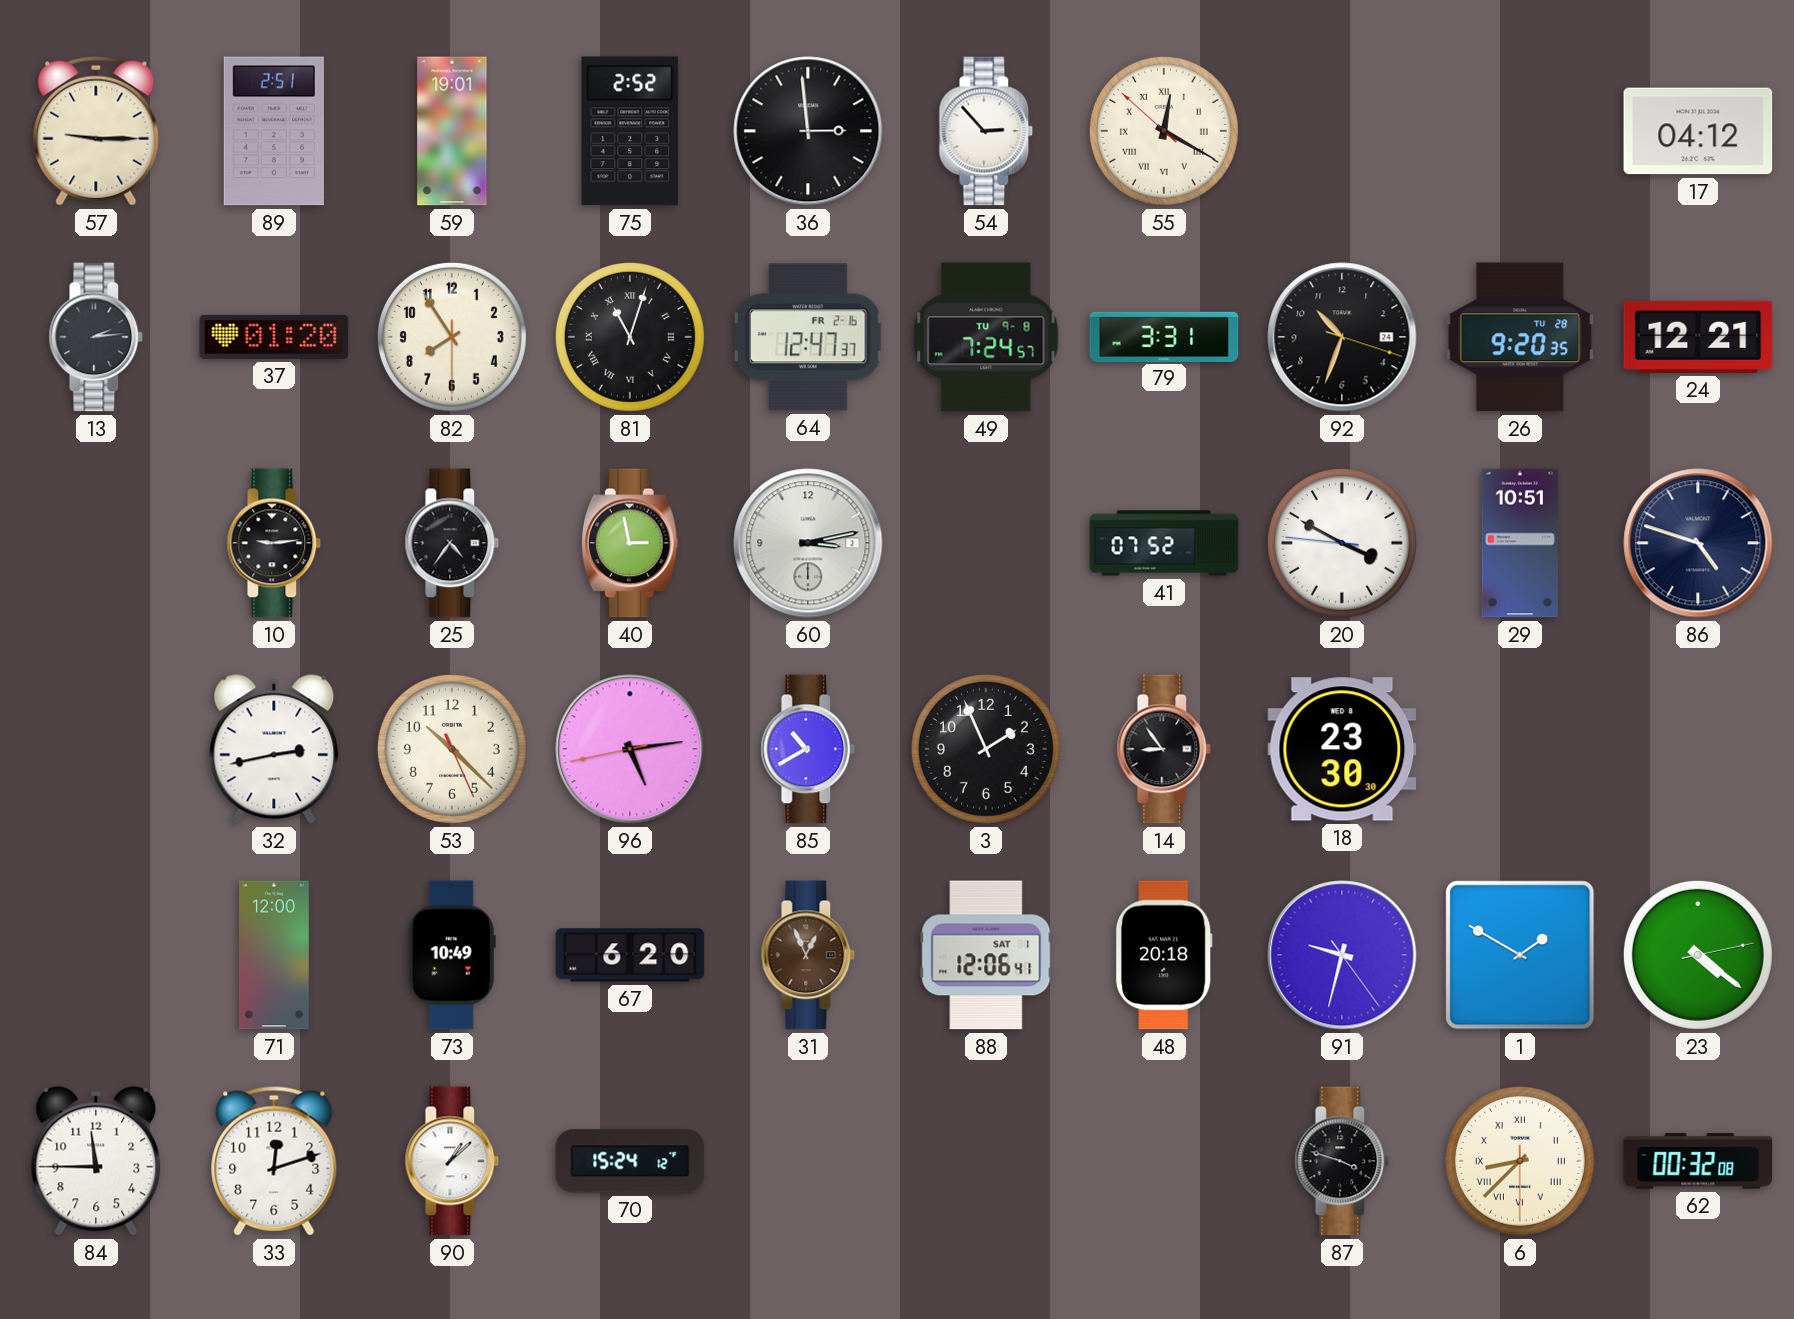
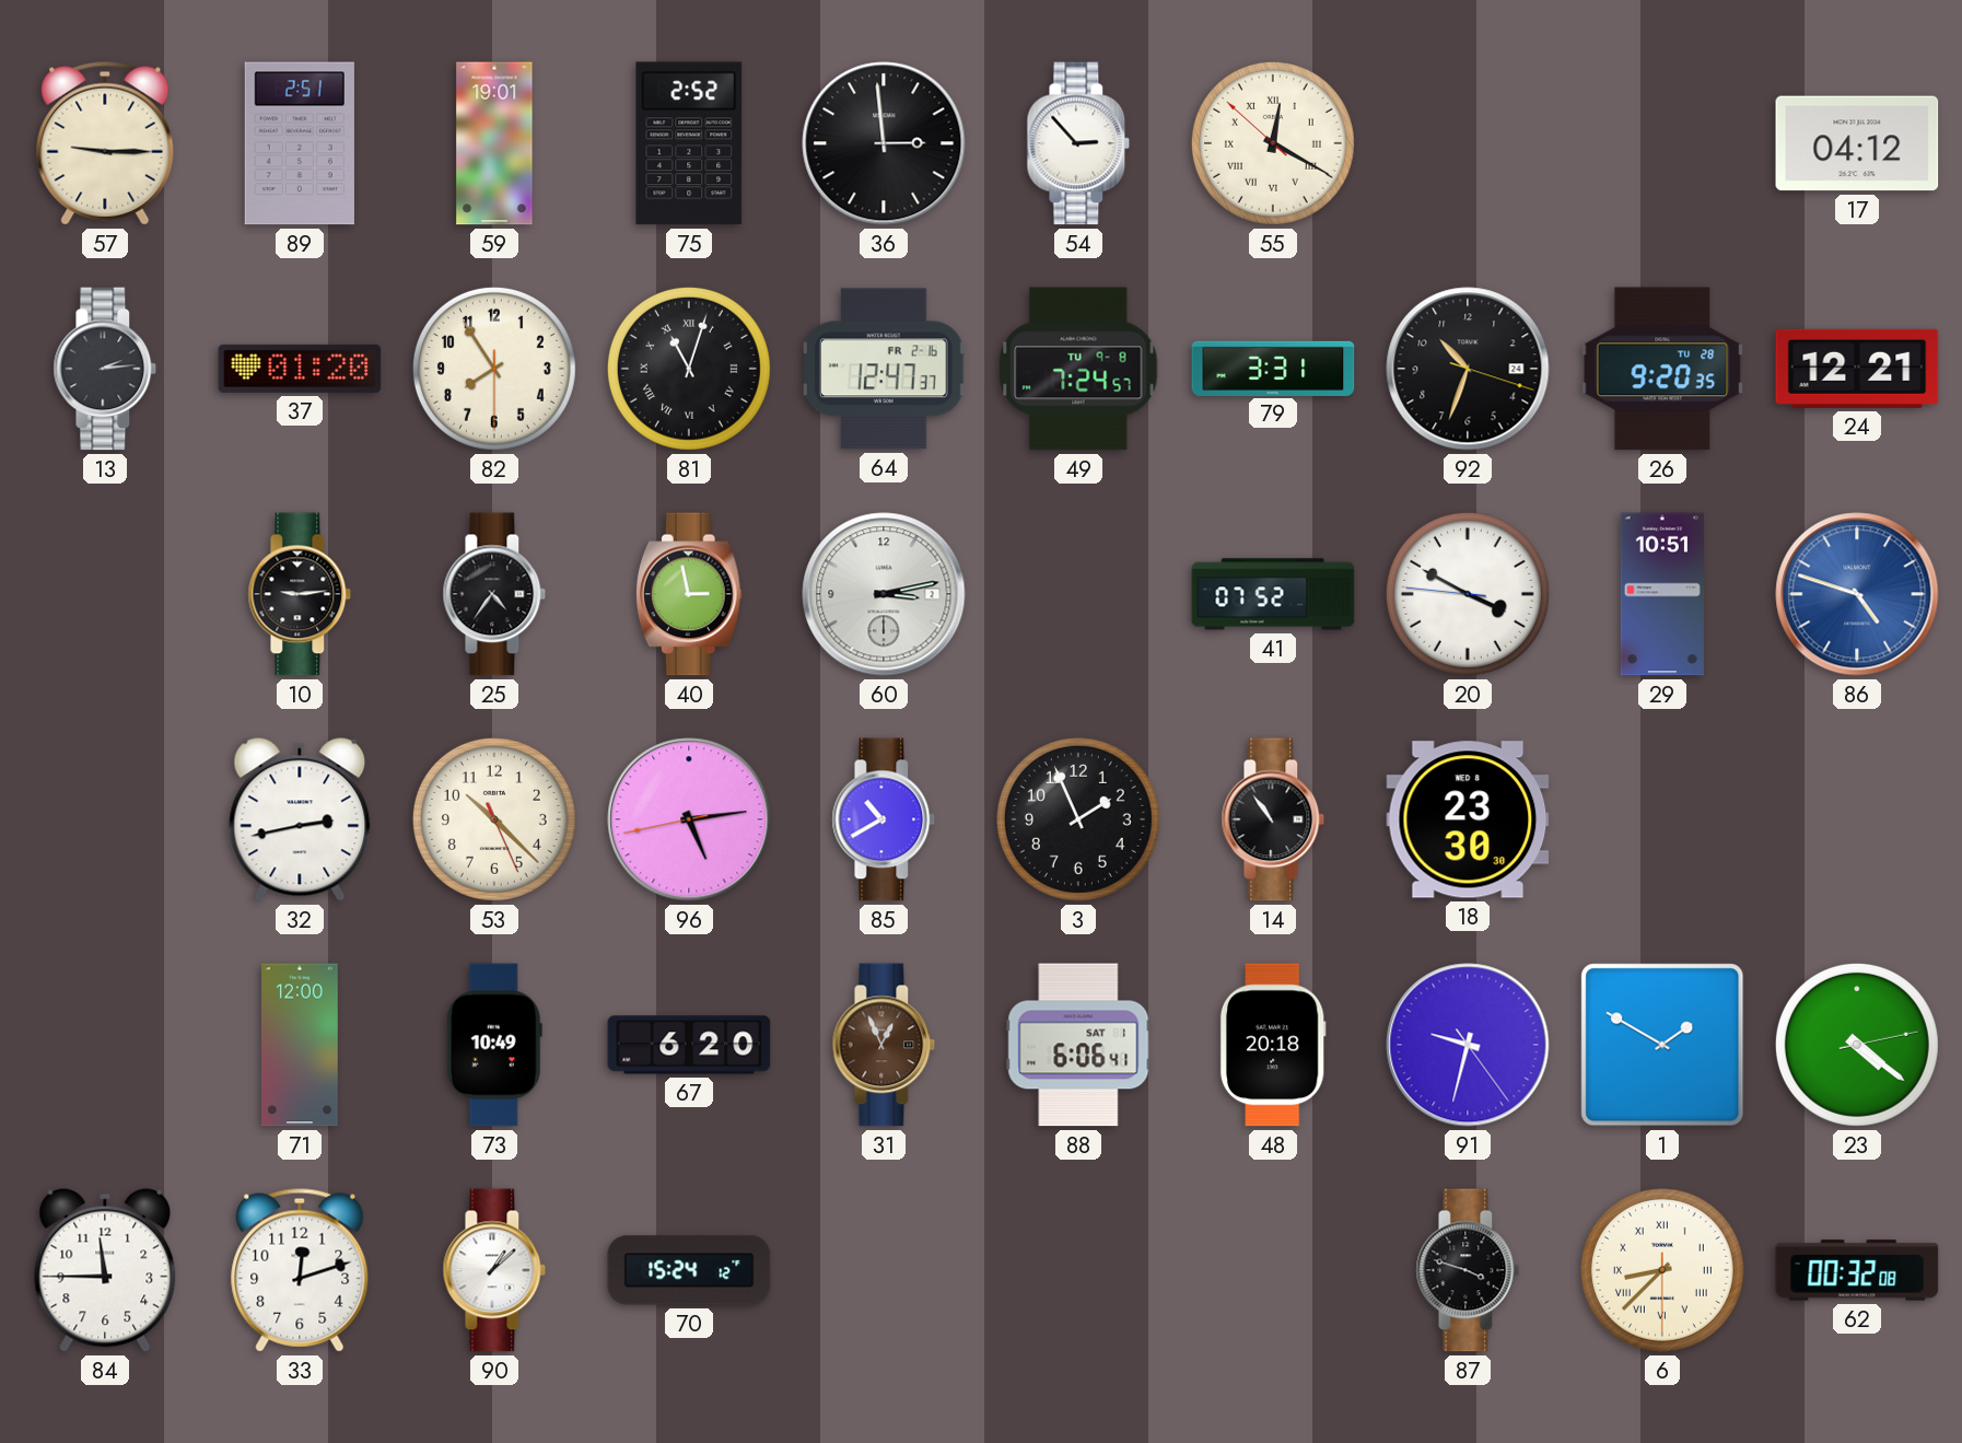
86 dial: navy -> blue
14: 8:54 -> 10:54
88: 12:06 -> 6:06
